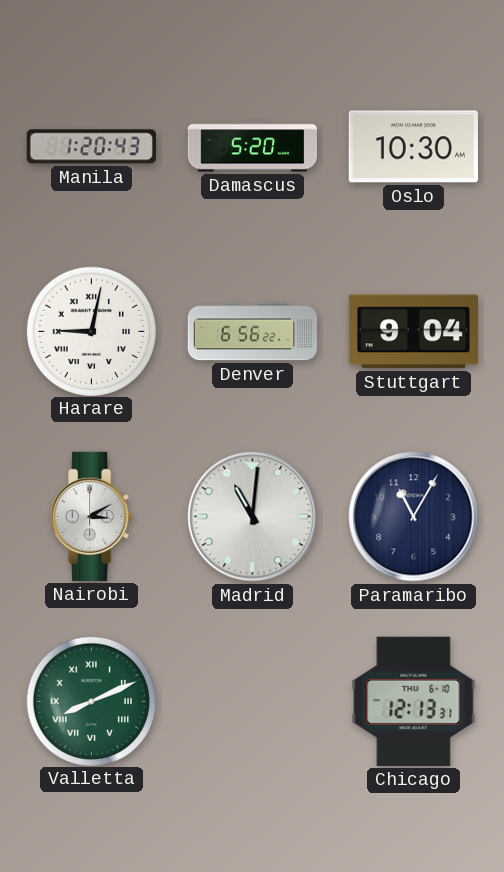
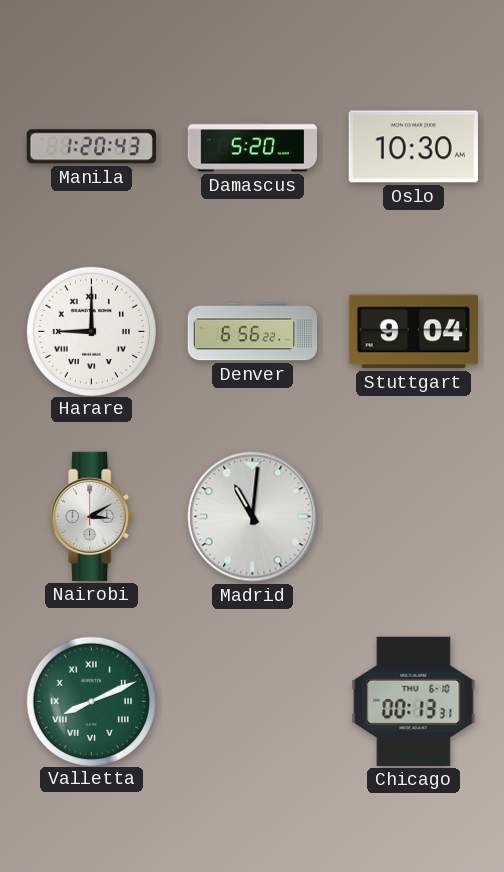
Harare: 9:02 -> 9:00
Paramaribo: 11:05 -> none
Chicago: 12:13 -> 00:13
